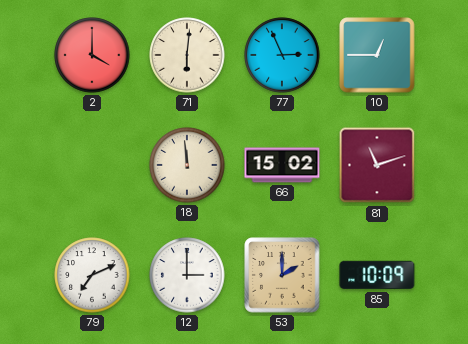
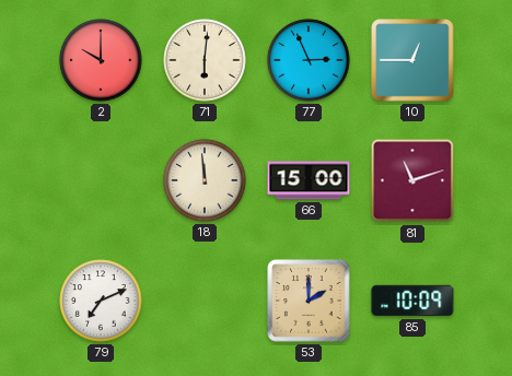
2: 4:00 -> 10:00
66: 15:02 -> 15:00
12: 3:00 -> none
